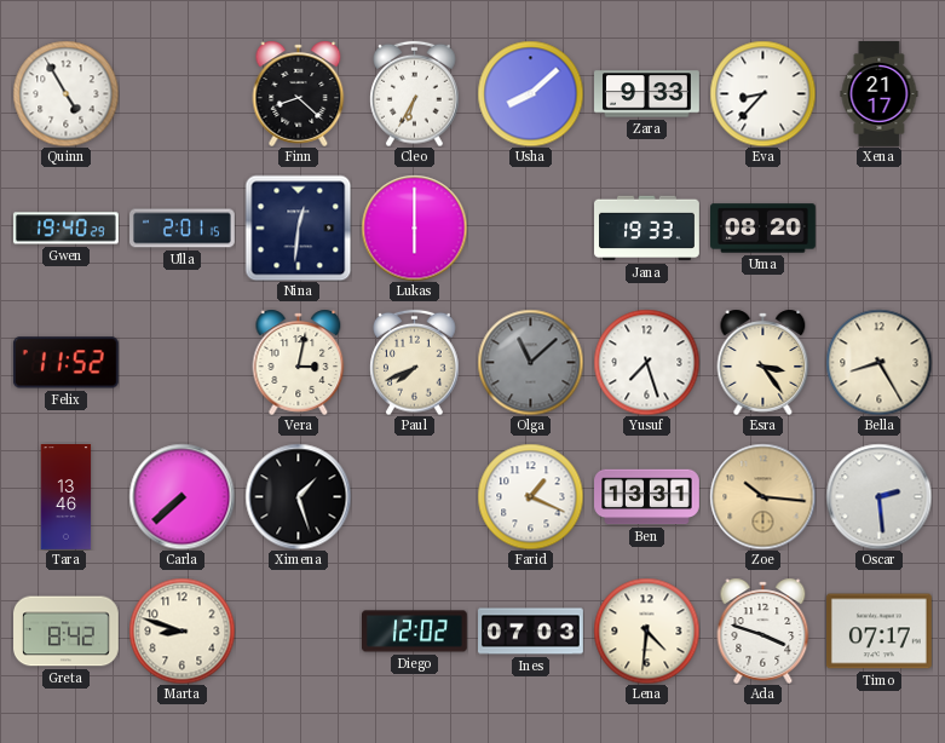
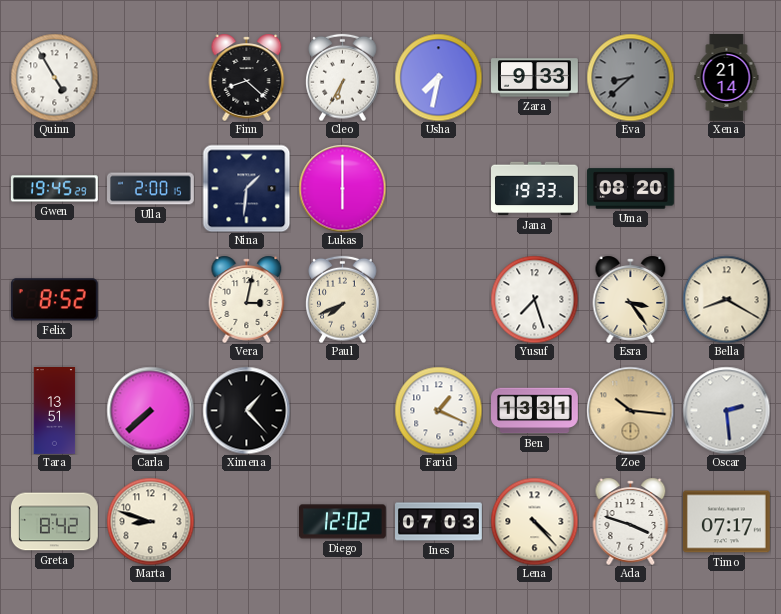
Usha: 8:08 -> 7:32
Eva: 8:37 -> 8:38
Eva dial: white -> grey
Xena: 21:17 -> 21:14
Gwen: 19:40 -> 19:45
Ulla: 2:01 -> 2:00
Nina: 12:31 -> 1:31
Felix: 11:52 -> 8:52
Olga: 11:08 -> none
Bella: 8:25 -> 8:20
Tara: 13:46 -> 13:51
Ximena: 1:27 -> 1:23
Lena: 4:31 -> 4:23
